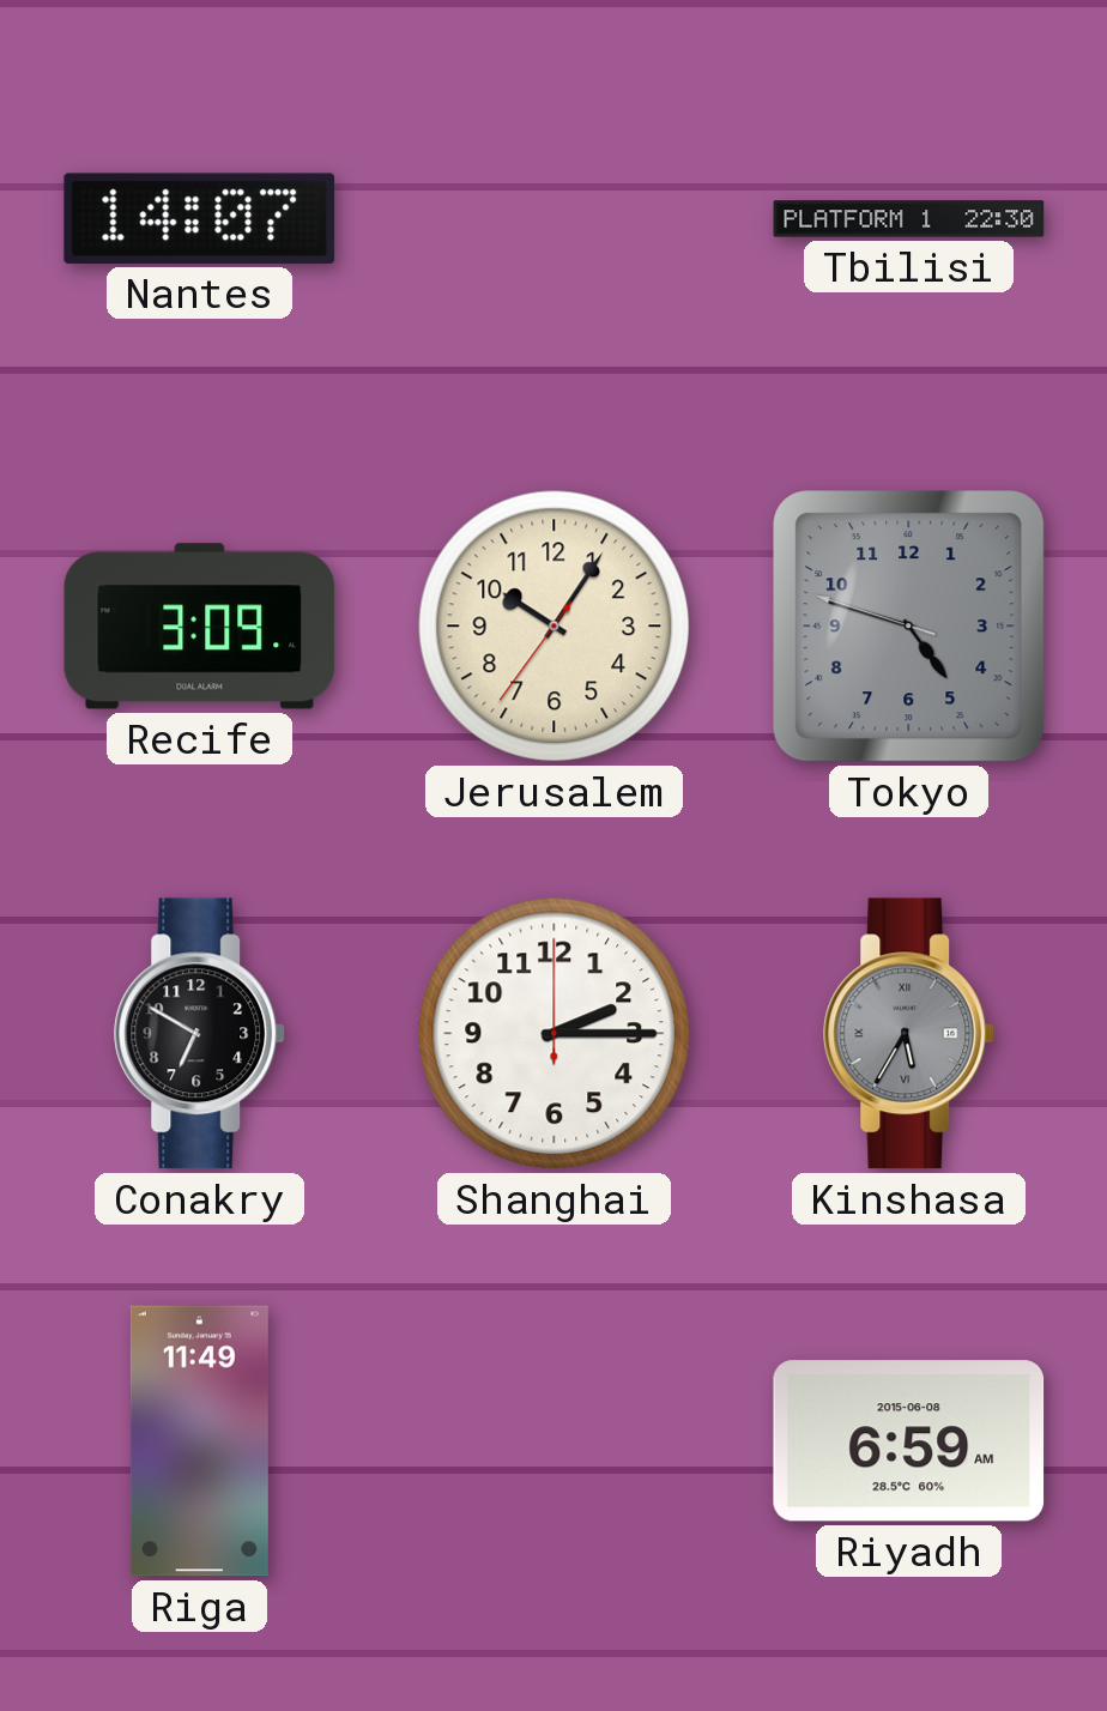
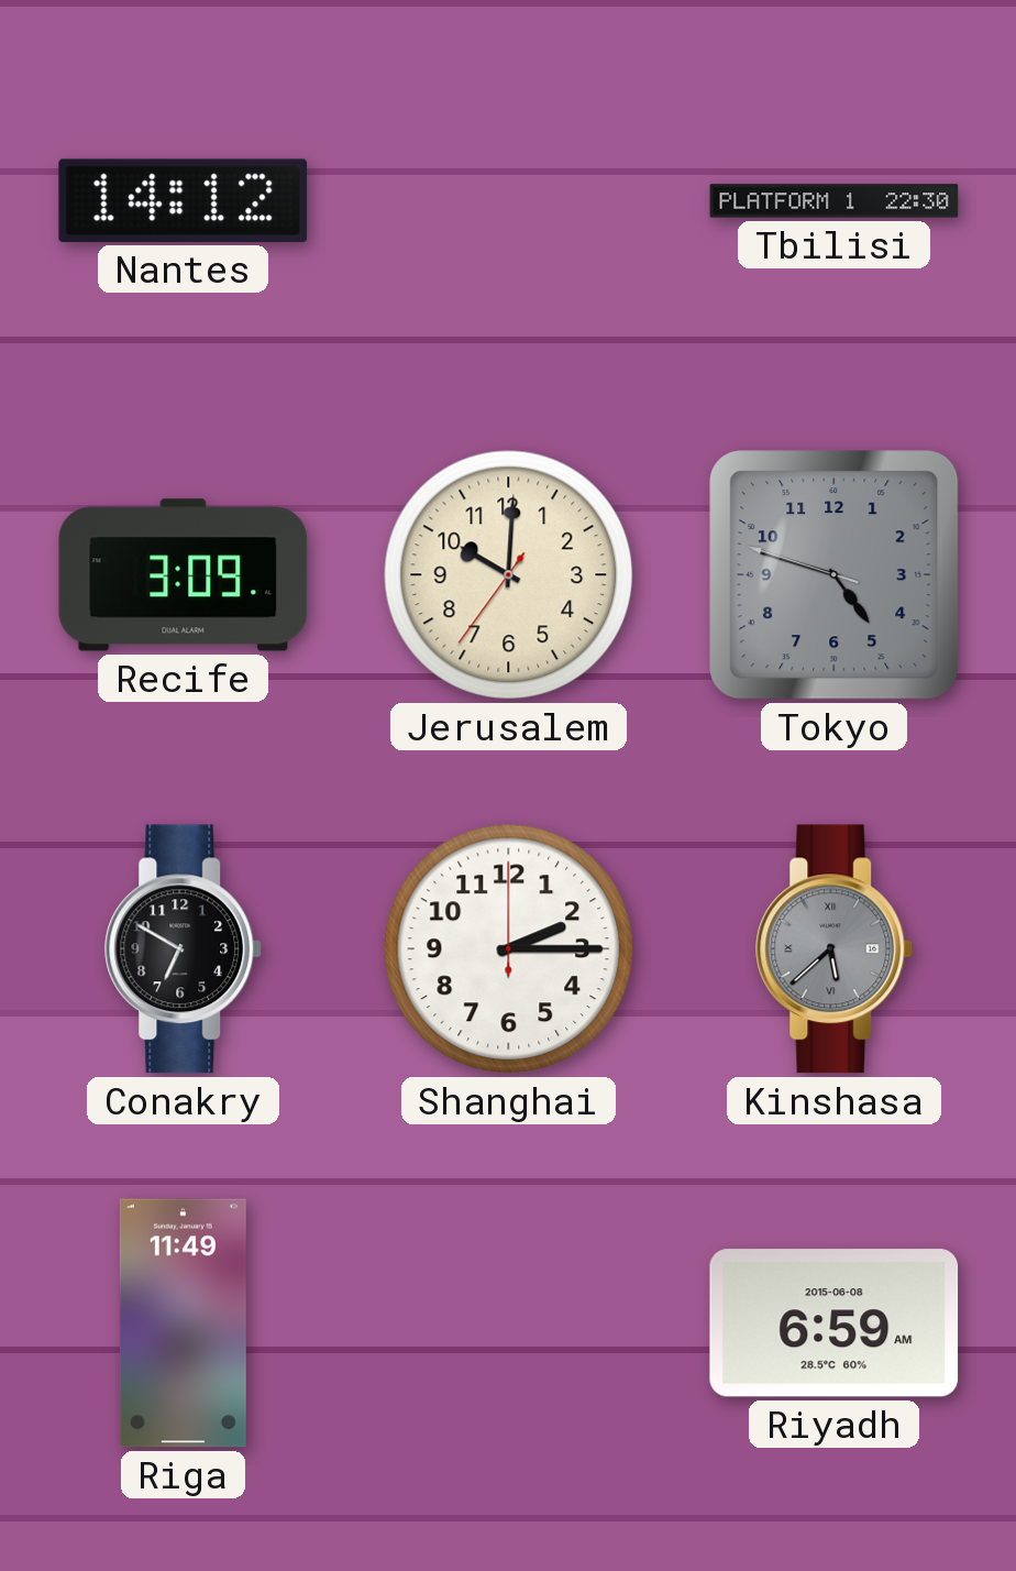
Nantes: 14:07 -> 14:12
Jerusalem: 10:05 -> 10:00
Kinshasa: 5:35 -> 5:38
